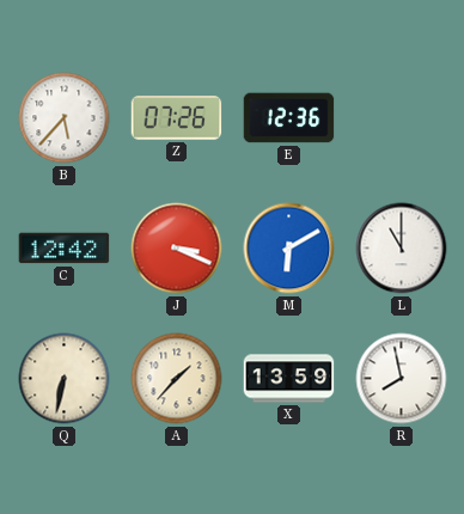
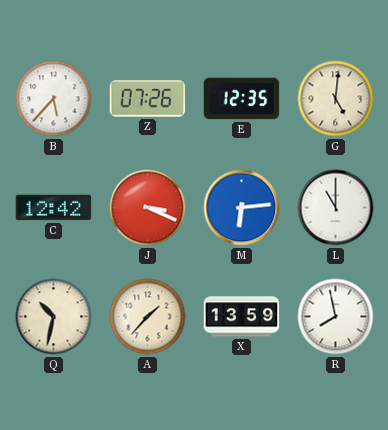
E: 12:36 -> 12:35
G: none -> 5:01
M: 6:10 -> 6:14
Q: 6:32 -> 10:32
